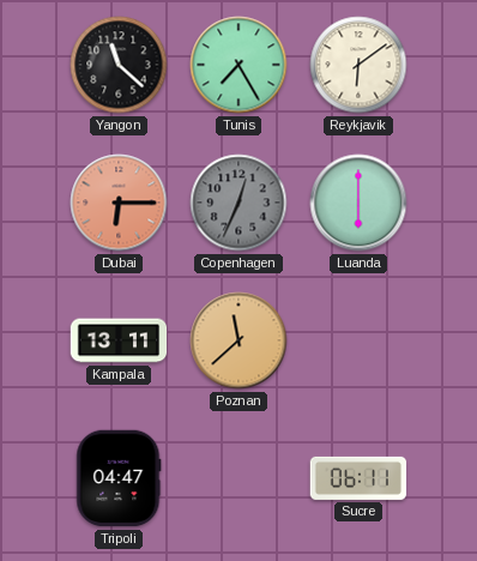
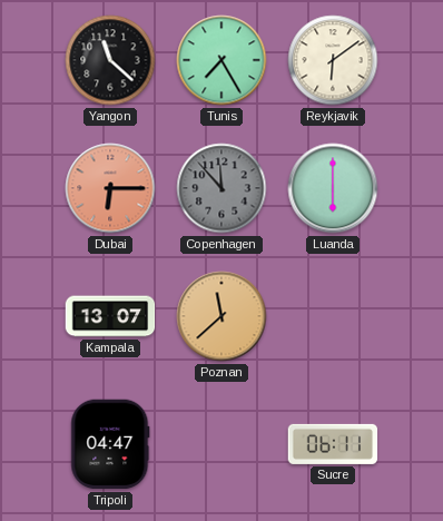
Copenhagen: 12:34 -> 11:53
Kampala: 13:11 -> 13:07
